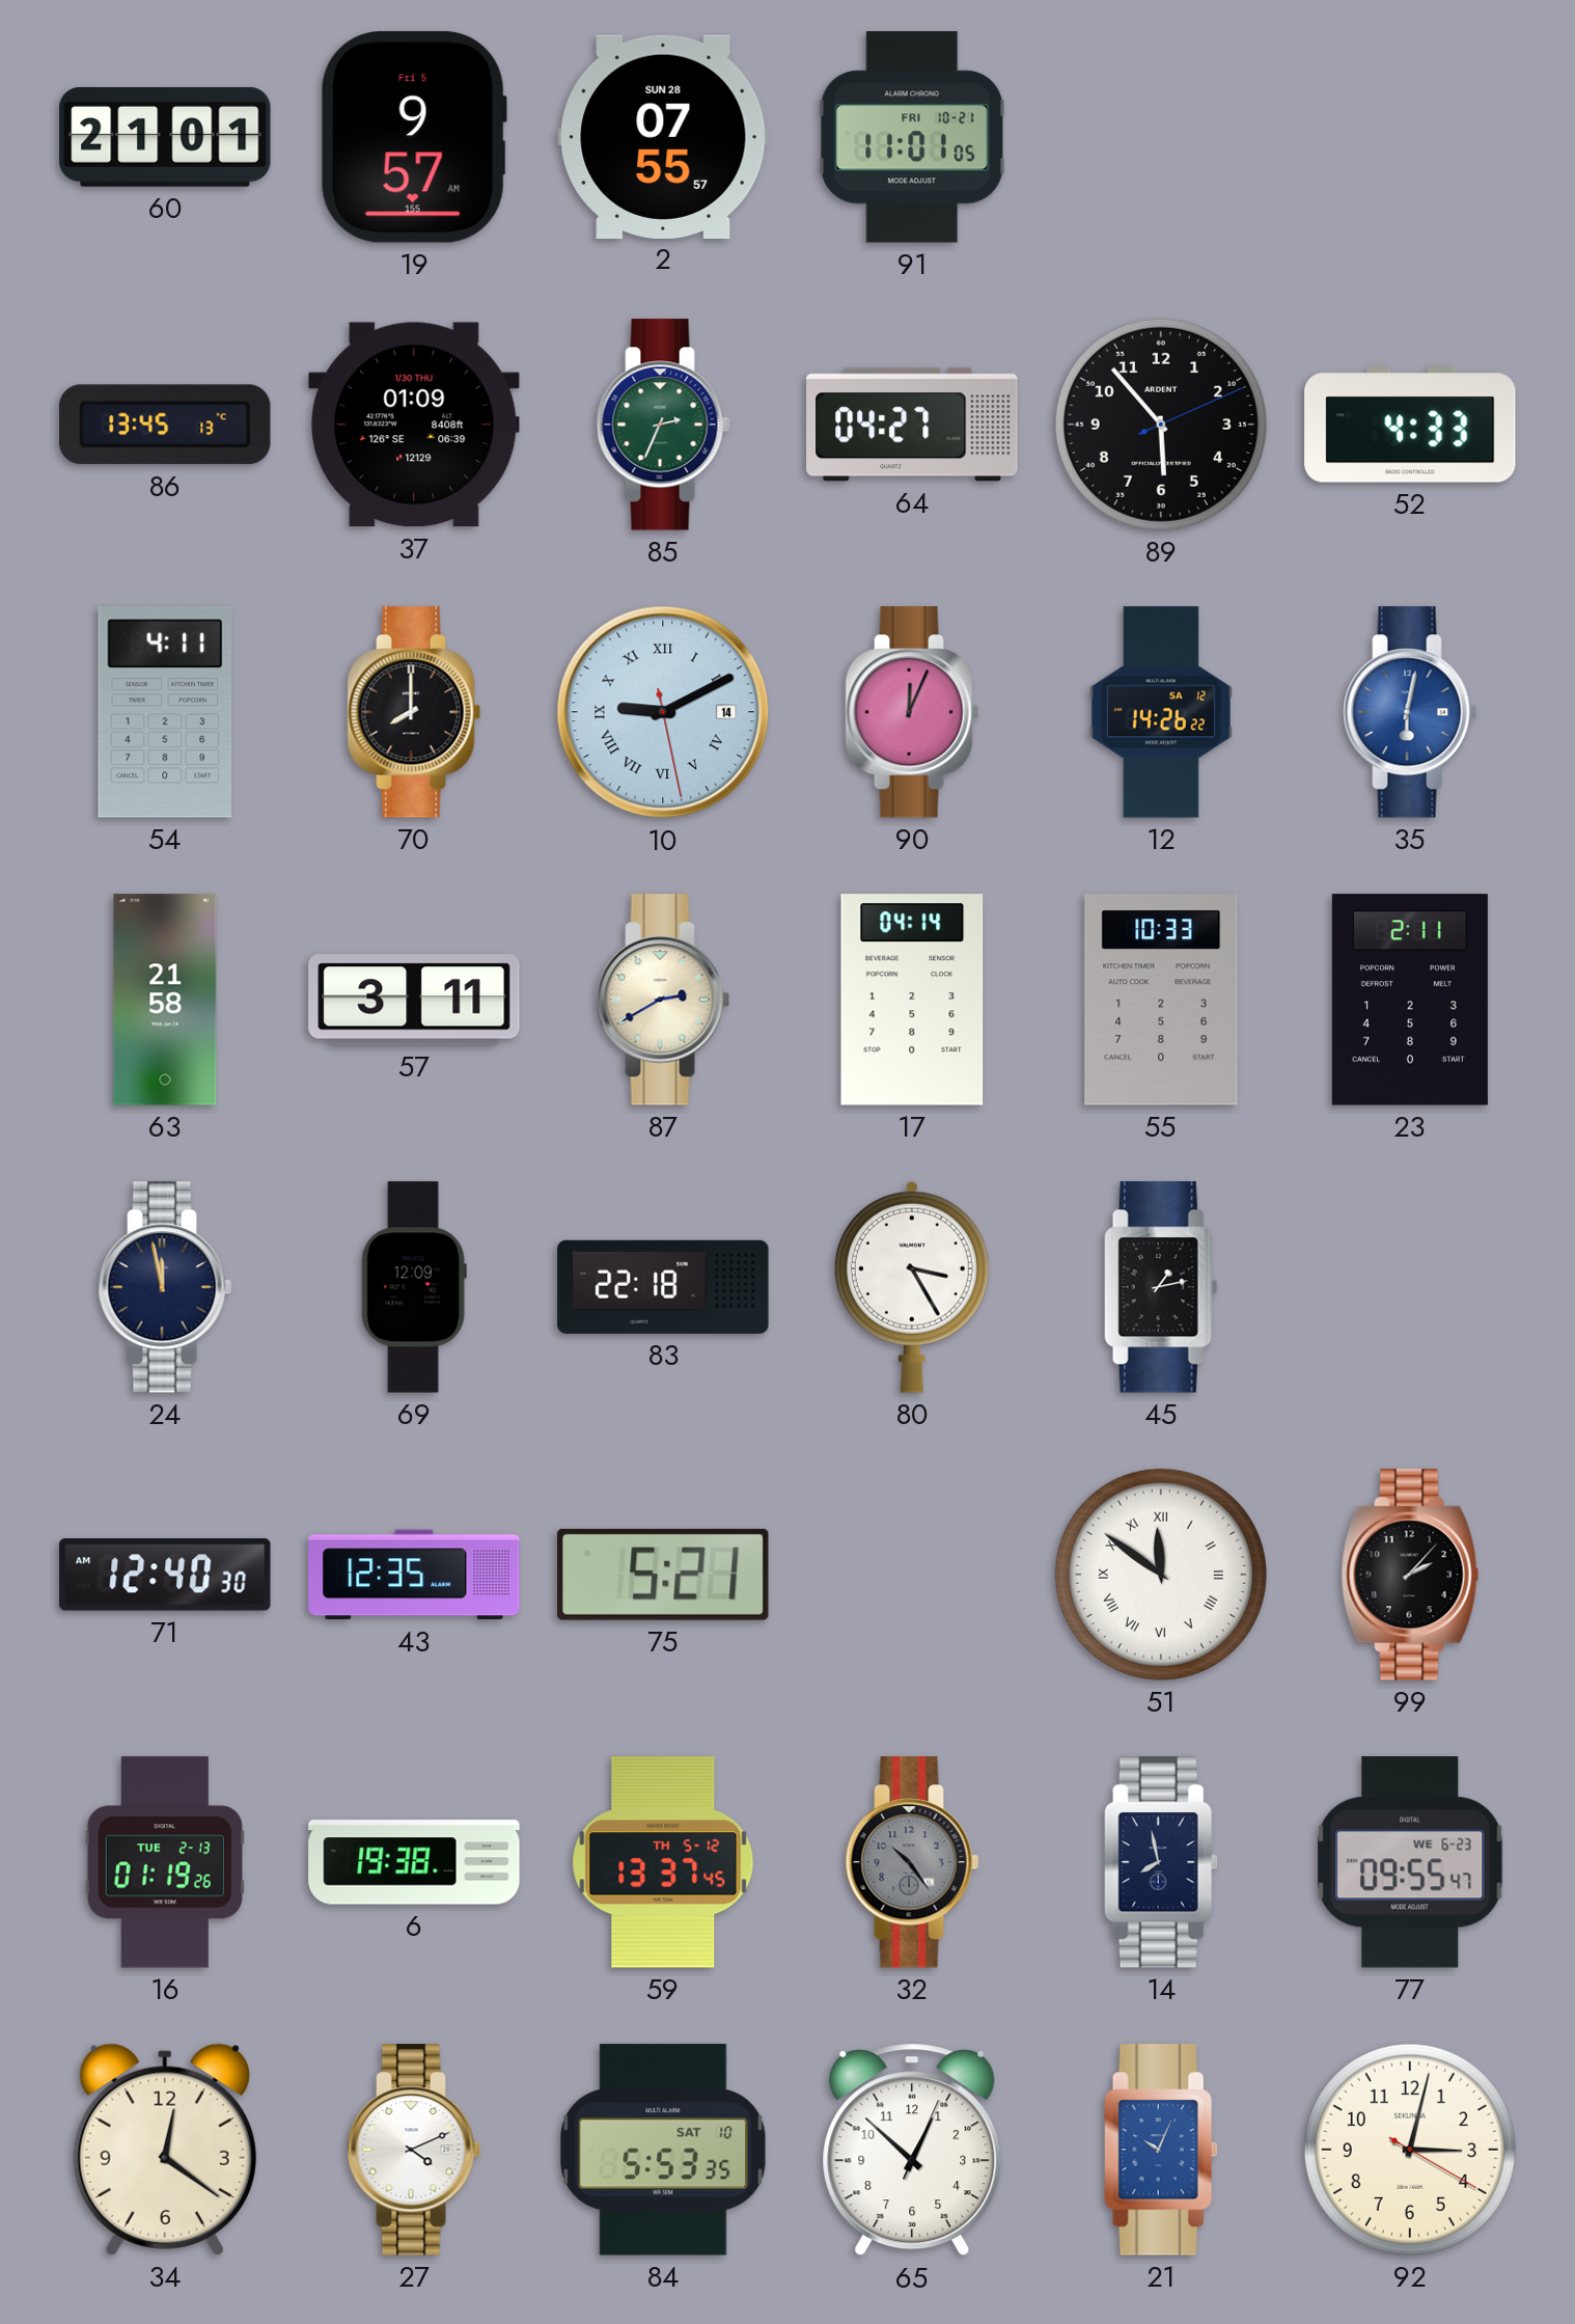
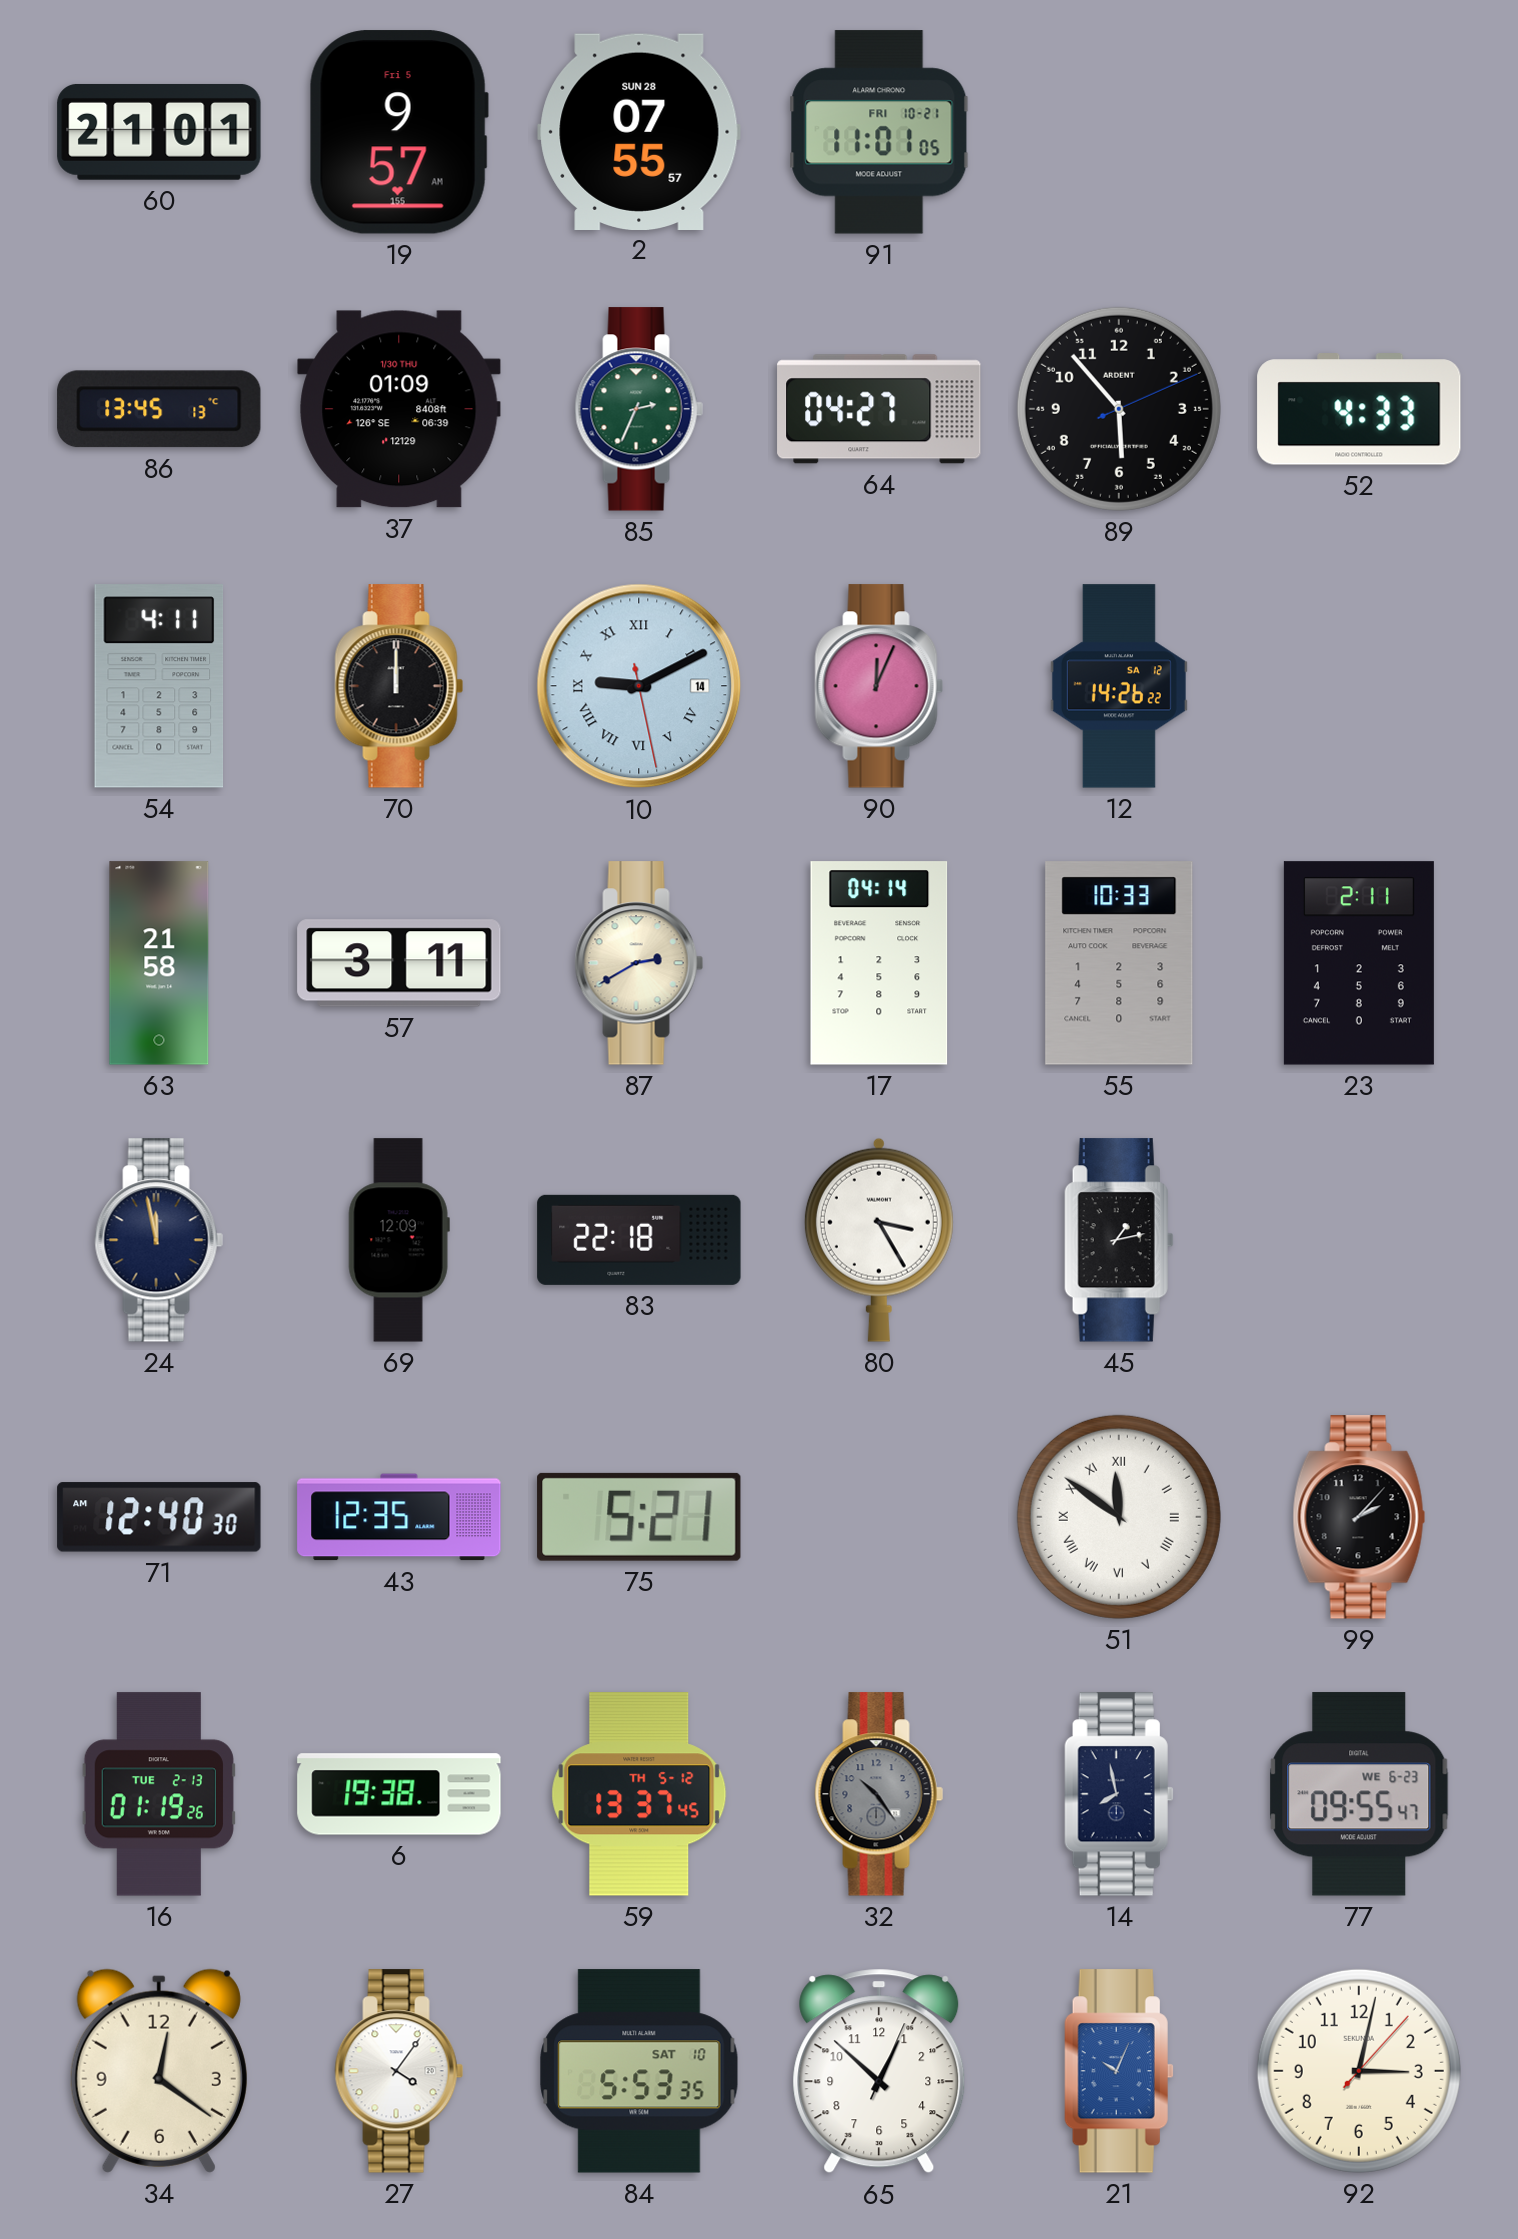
70: 8:00 -> 12:00
35: 6:02 -> none
27: 4:11 -> 4:06
92: 3:02:20 -> 3:02:07
